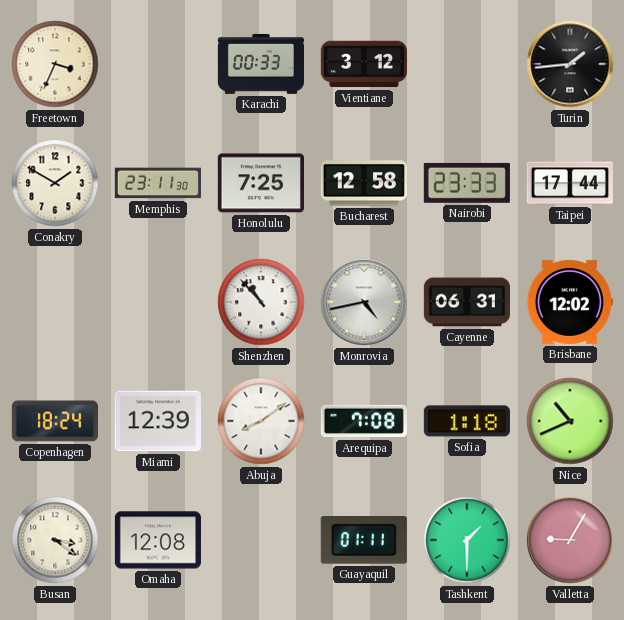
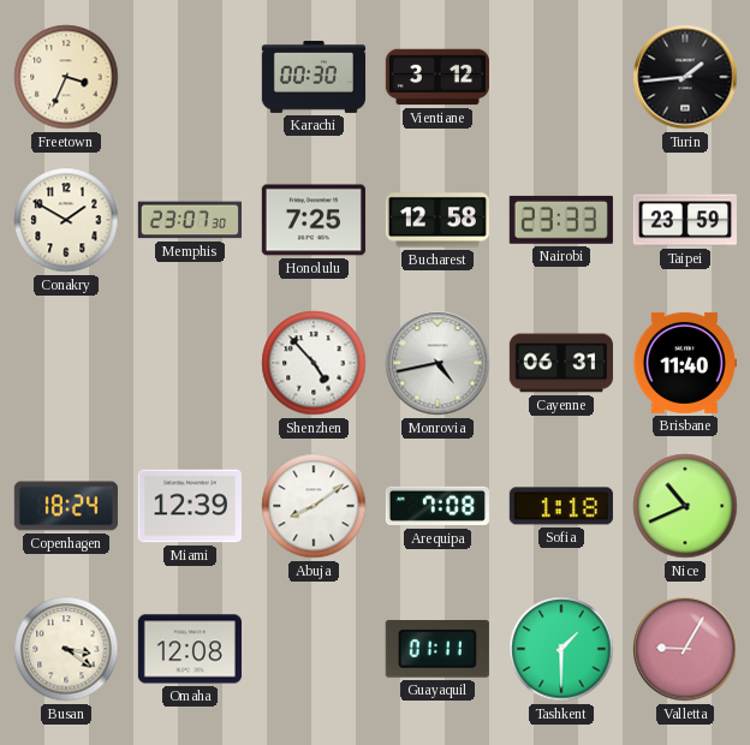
Karachi: 00:33 -> 00:30
Memphis: 23:11 -> 23:07
Taipei: 17:44 -> 23:59
Shenzhen: 10:53 -> 4:53
Brisbane: 12:02 -> 11:40
